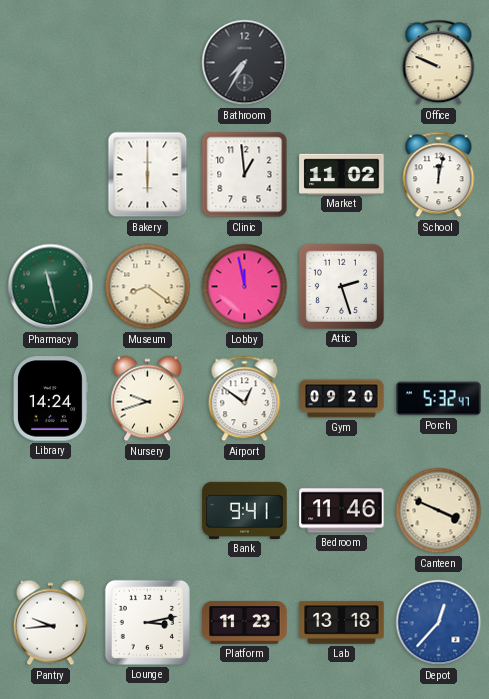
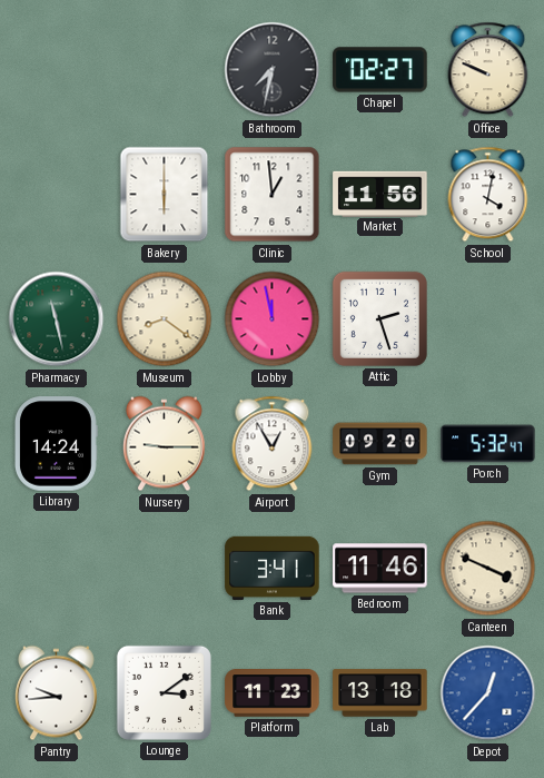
Bathroom: 7:35 -> 7:32
Chapel: none -> 02:27
Market: 11:02 -> 11:56
School: 12:02 -> 4:02
Nursery: 9:42 -> 9:15
Airport: 12:51 -> 12:55
Bank: 9:41 -> 3:41
Lounge: 3:13 -> 3:09
